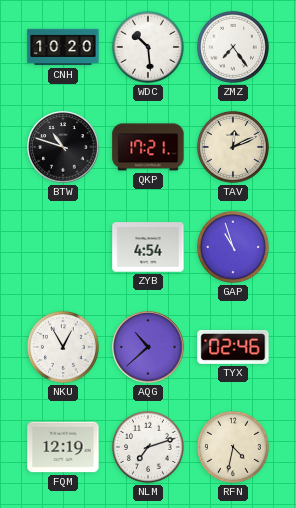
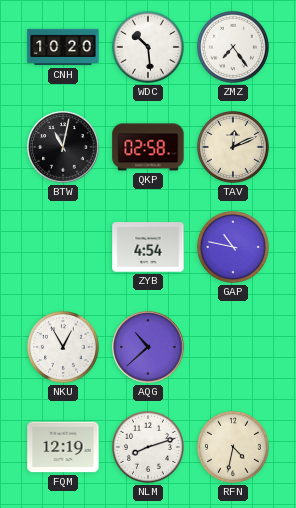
BTW: 10:48 -> 11:02
QKP: 17:21 -> 02:58
GAP: 10:57 -> 10:47
TYX: 02:46 -> none
NLM: 7:12 -> 8:12
